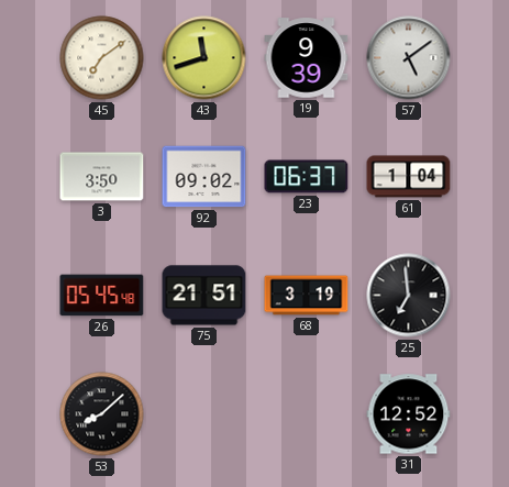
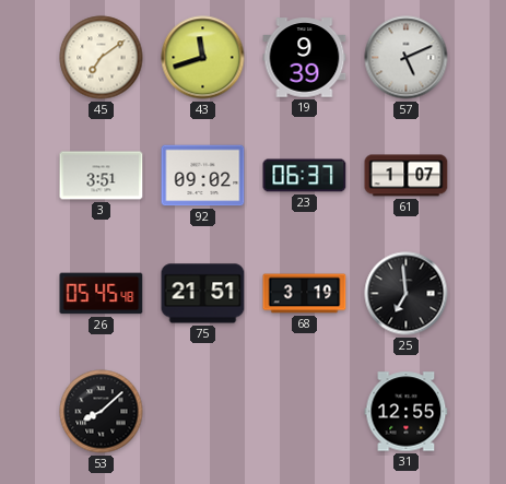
57: 5:09 -> 5:11
3: 3:50 -> 3:51
61: 1:04 -> 1:07
31: 12:52 -> 12:55
